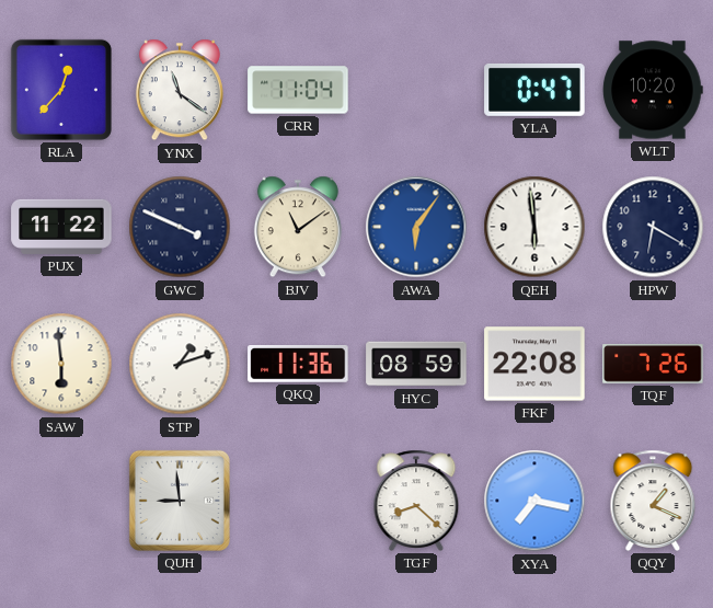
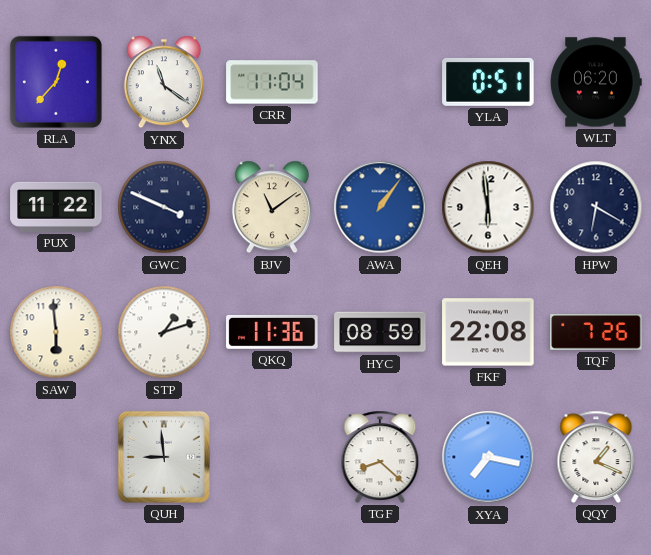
YLA: 0:47 -> 0:51
WLT: 10:20 -> 06:20
AWA: 6:06 -> 1:06
